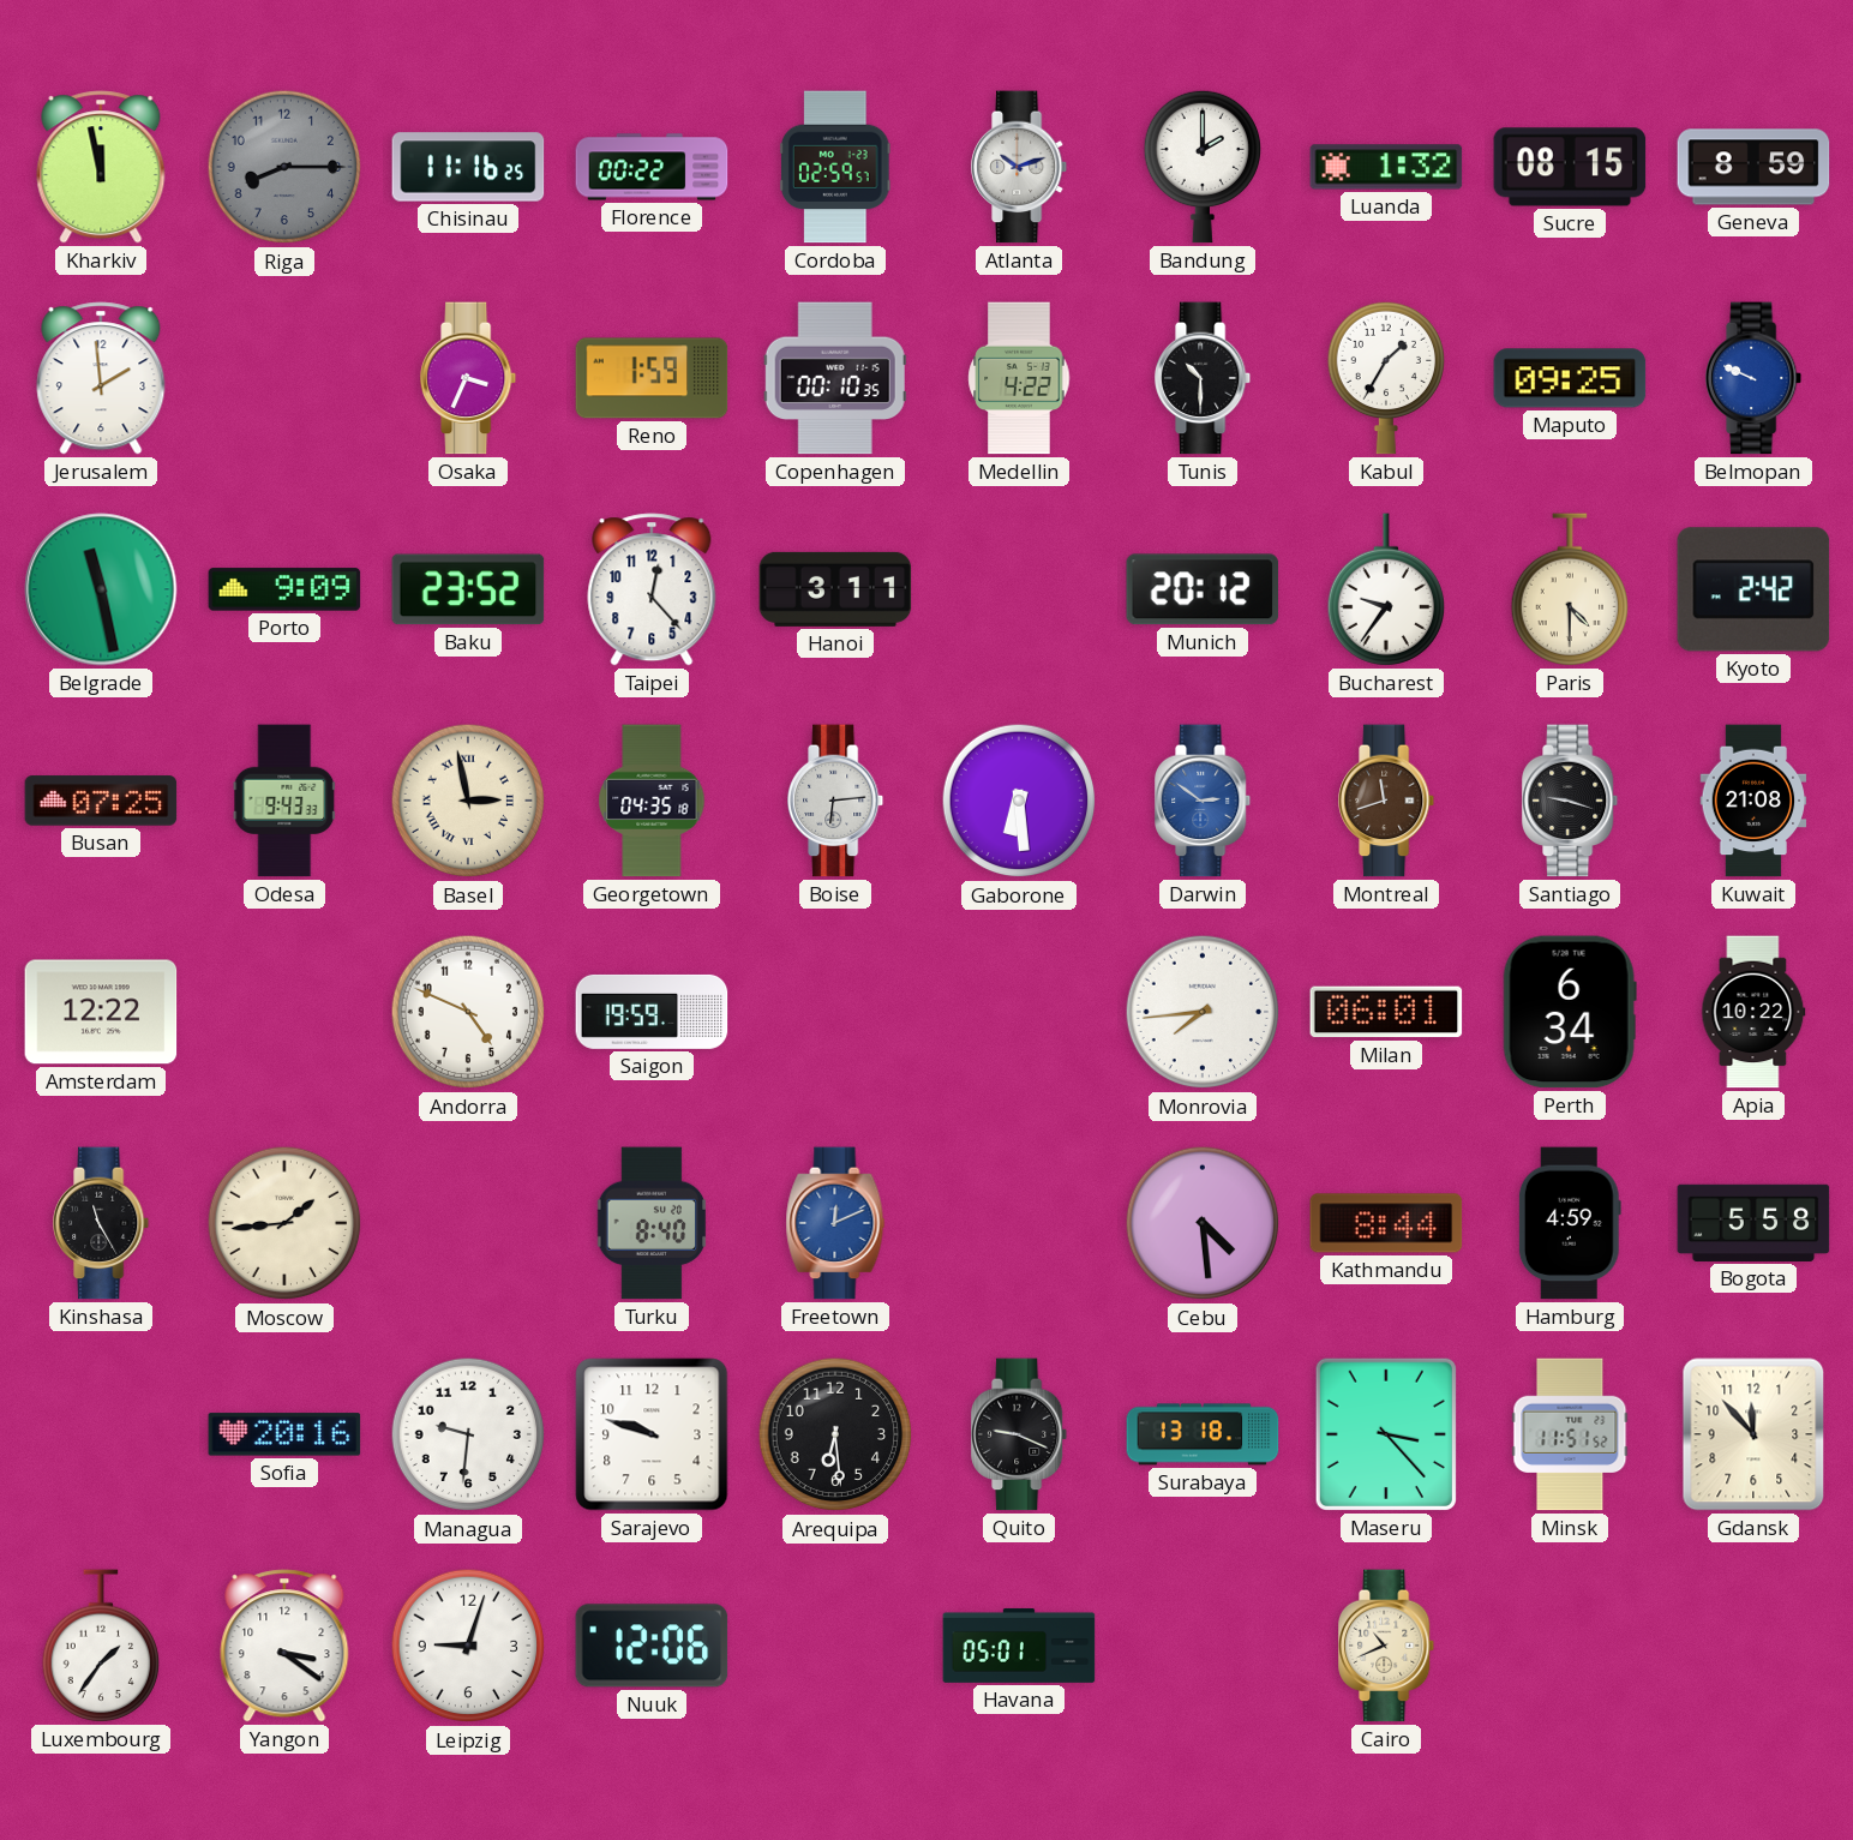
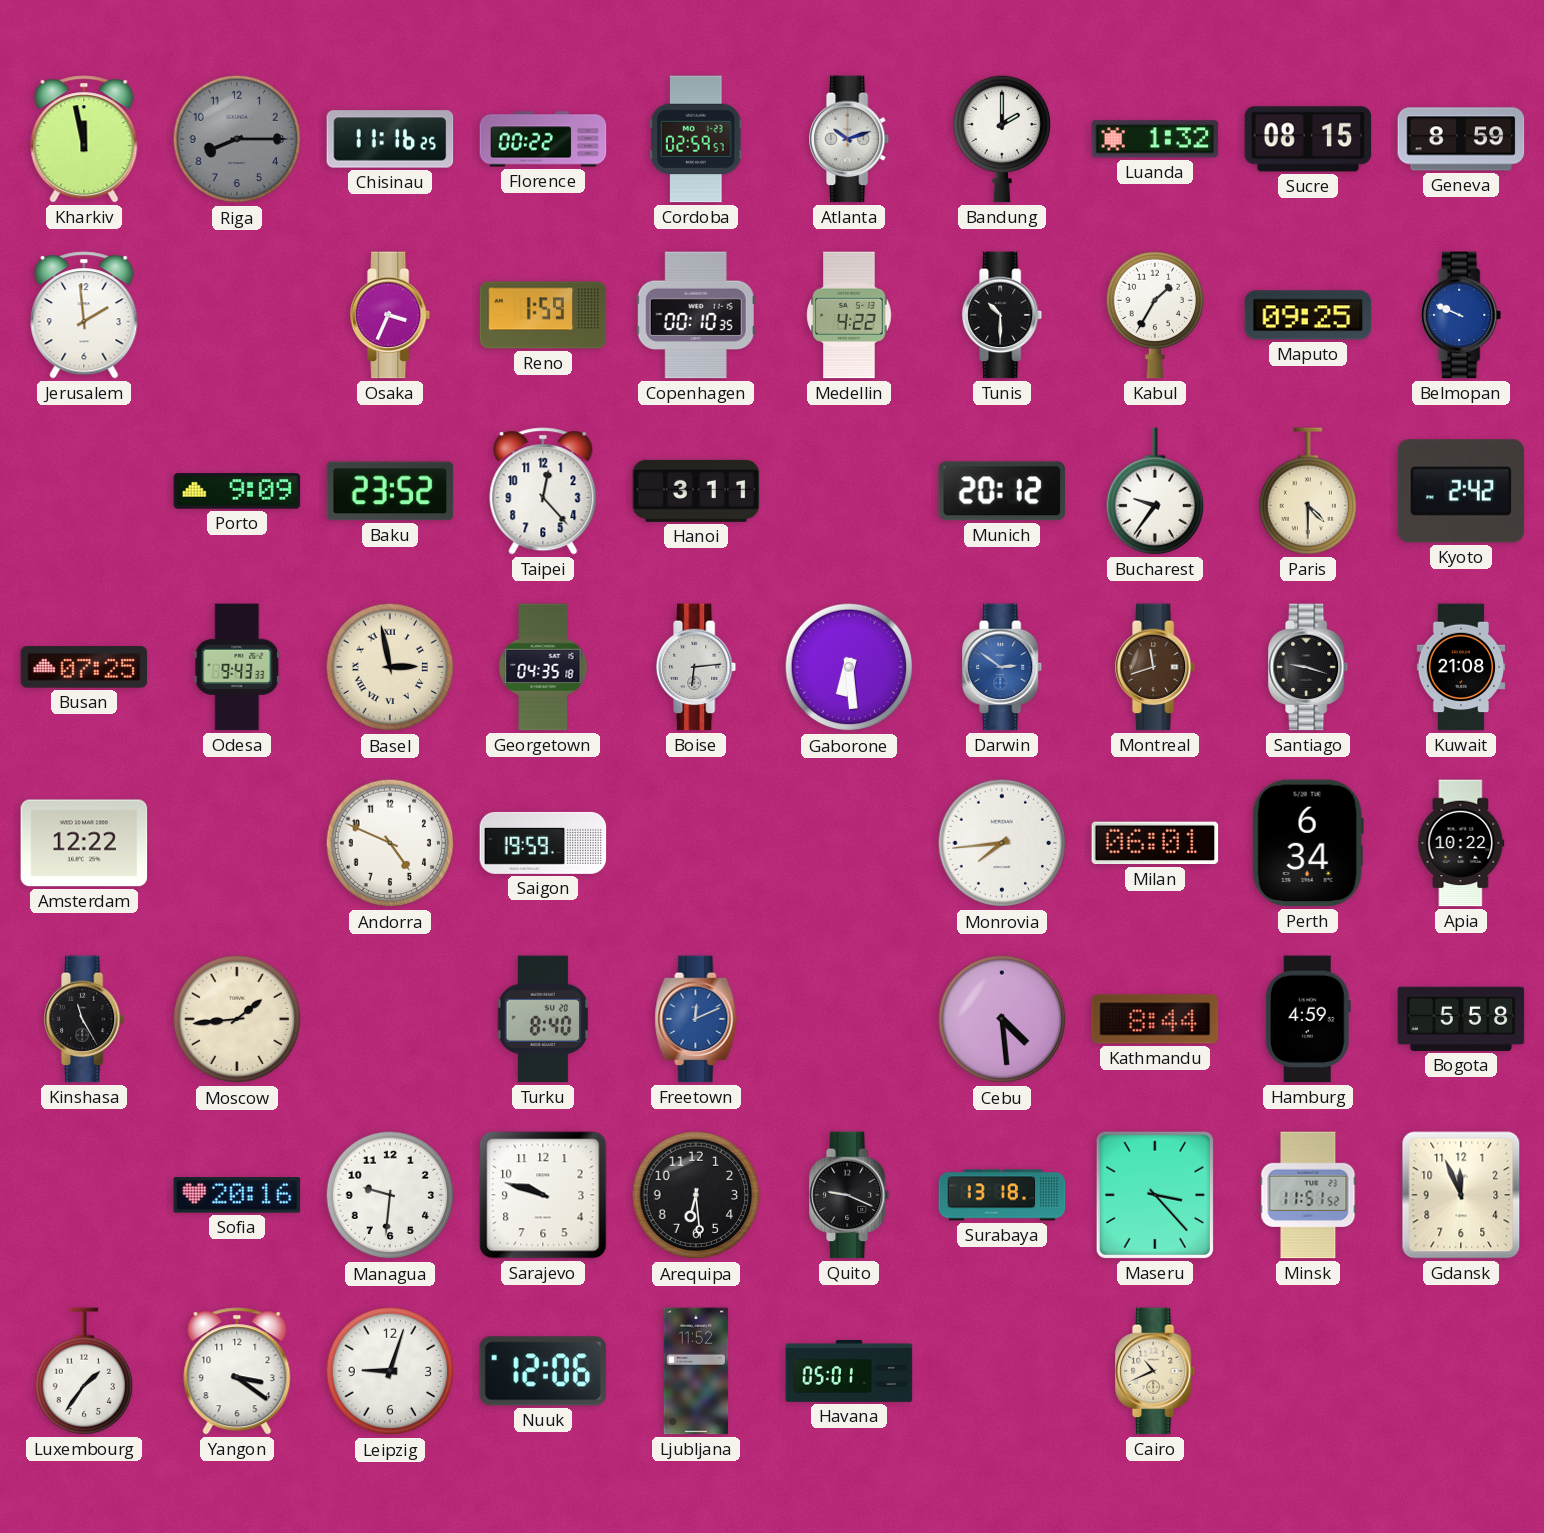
Belgrade: 11:28 -> none
Gdansk: 11:53 -> 11:56
Ljubljana: none -> 11:52
